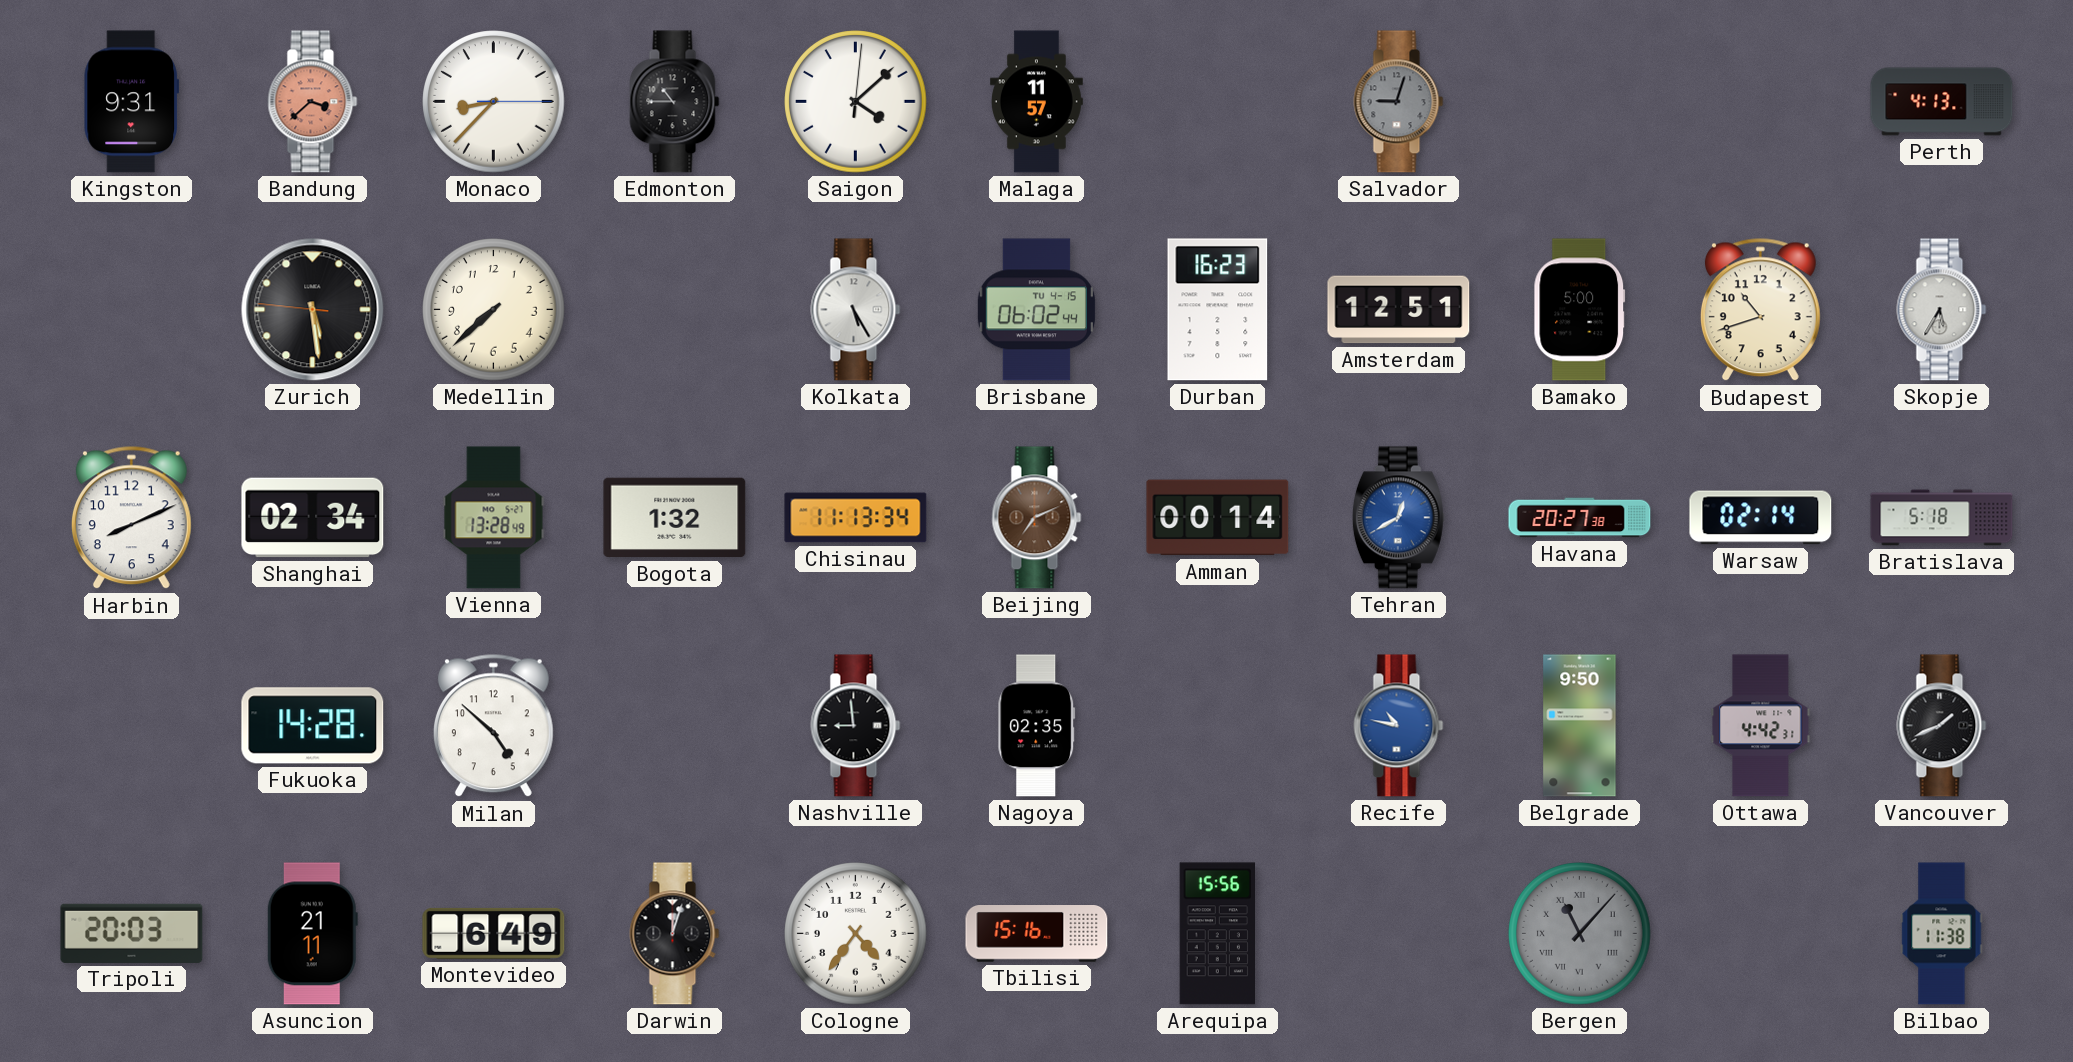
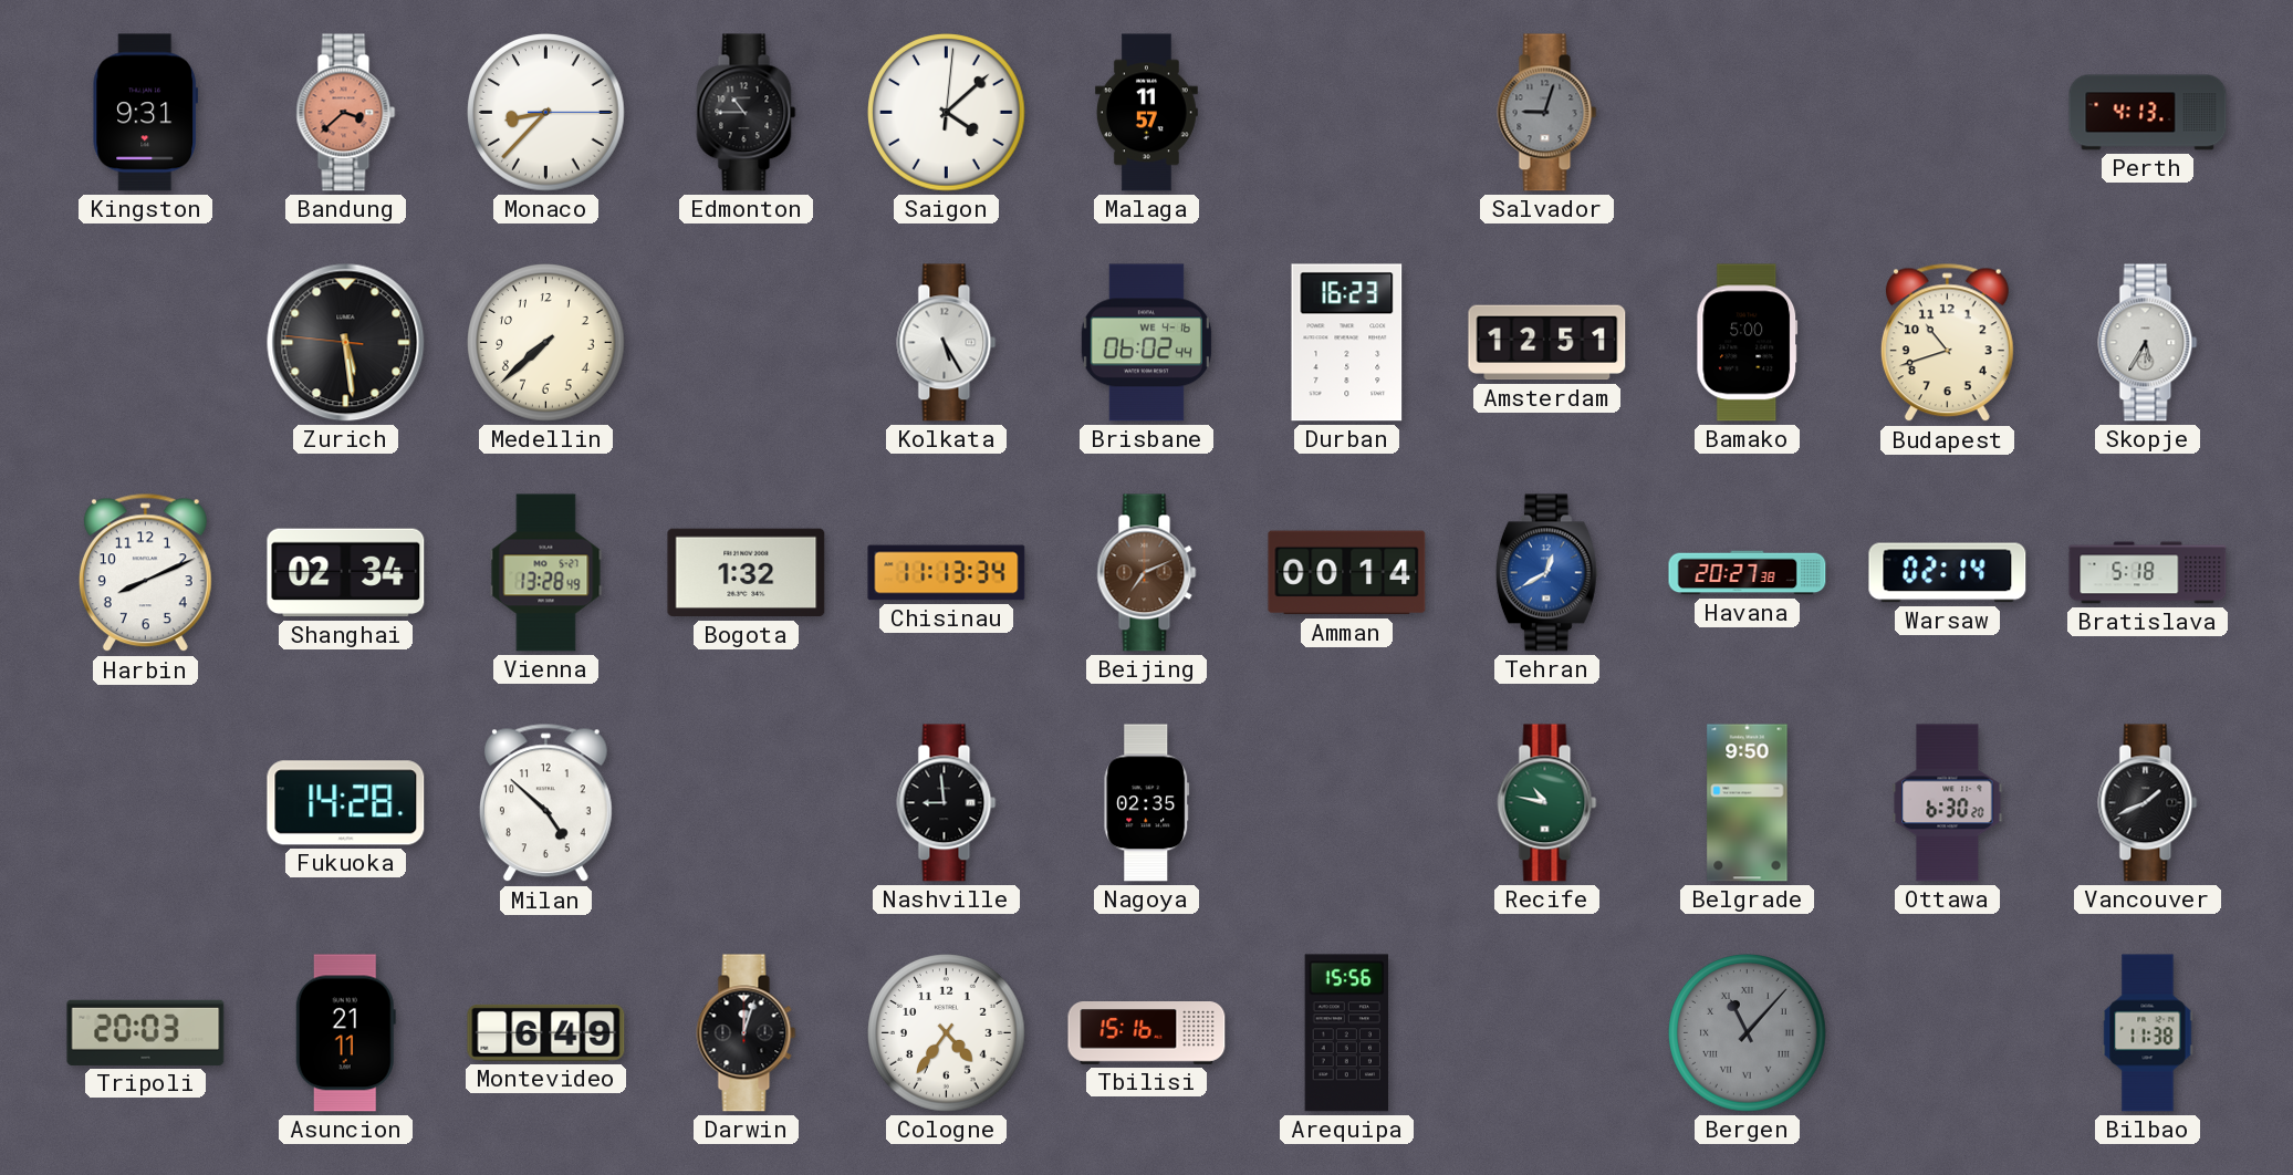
Brisbane date: TU 4-15 -> WE 4-16
Recife dial: blue -> green
Ottawa: 4:42 -> 6:30
